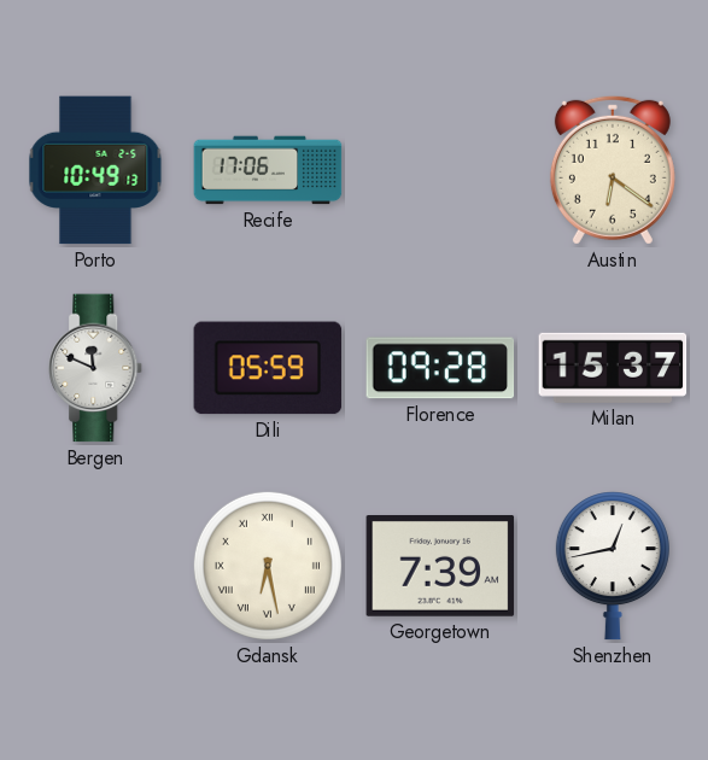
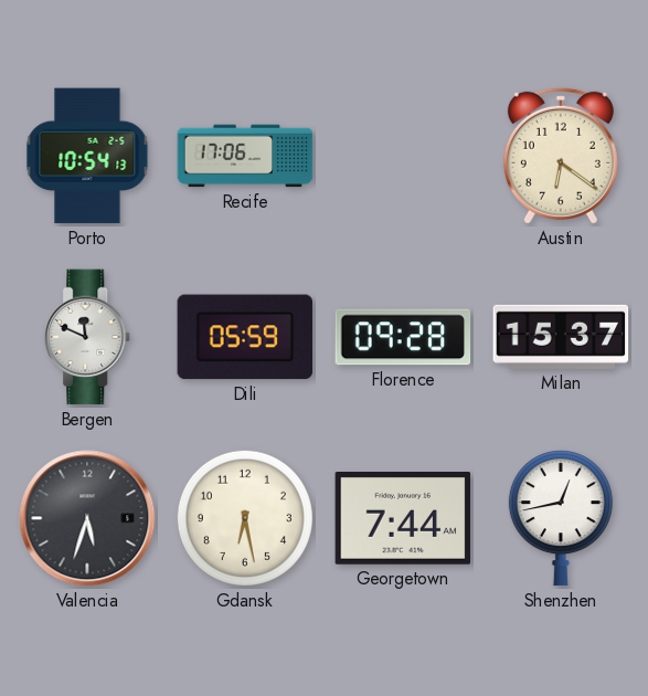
Porto: 10:49 -> 10:54
Valencia: none -> 5:33
Gdansk numerals: Roman -> Arabic
Georgetown: 7:39 -> 7:44
